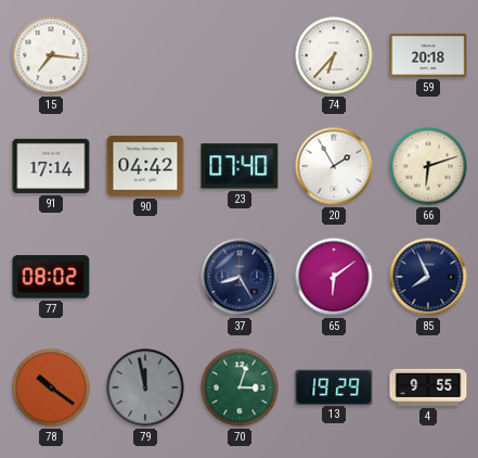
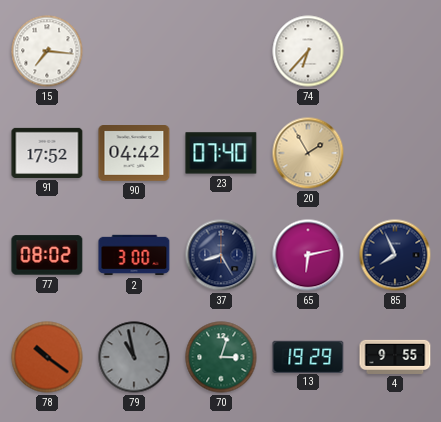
59: 20:18 -> none
91: 17:14 -> 17:52
20 dial: white -> champagne
66: 6:12 -> none
2: none -> 3:00
65: 6:09 -> 6:13
79: 11:58 -> 10:58
